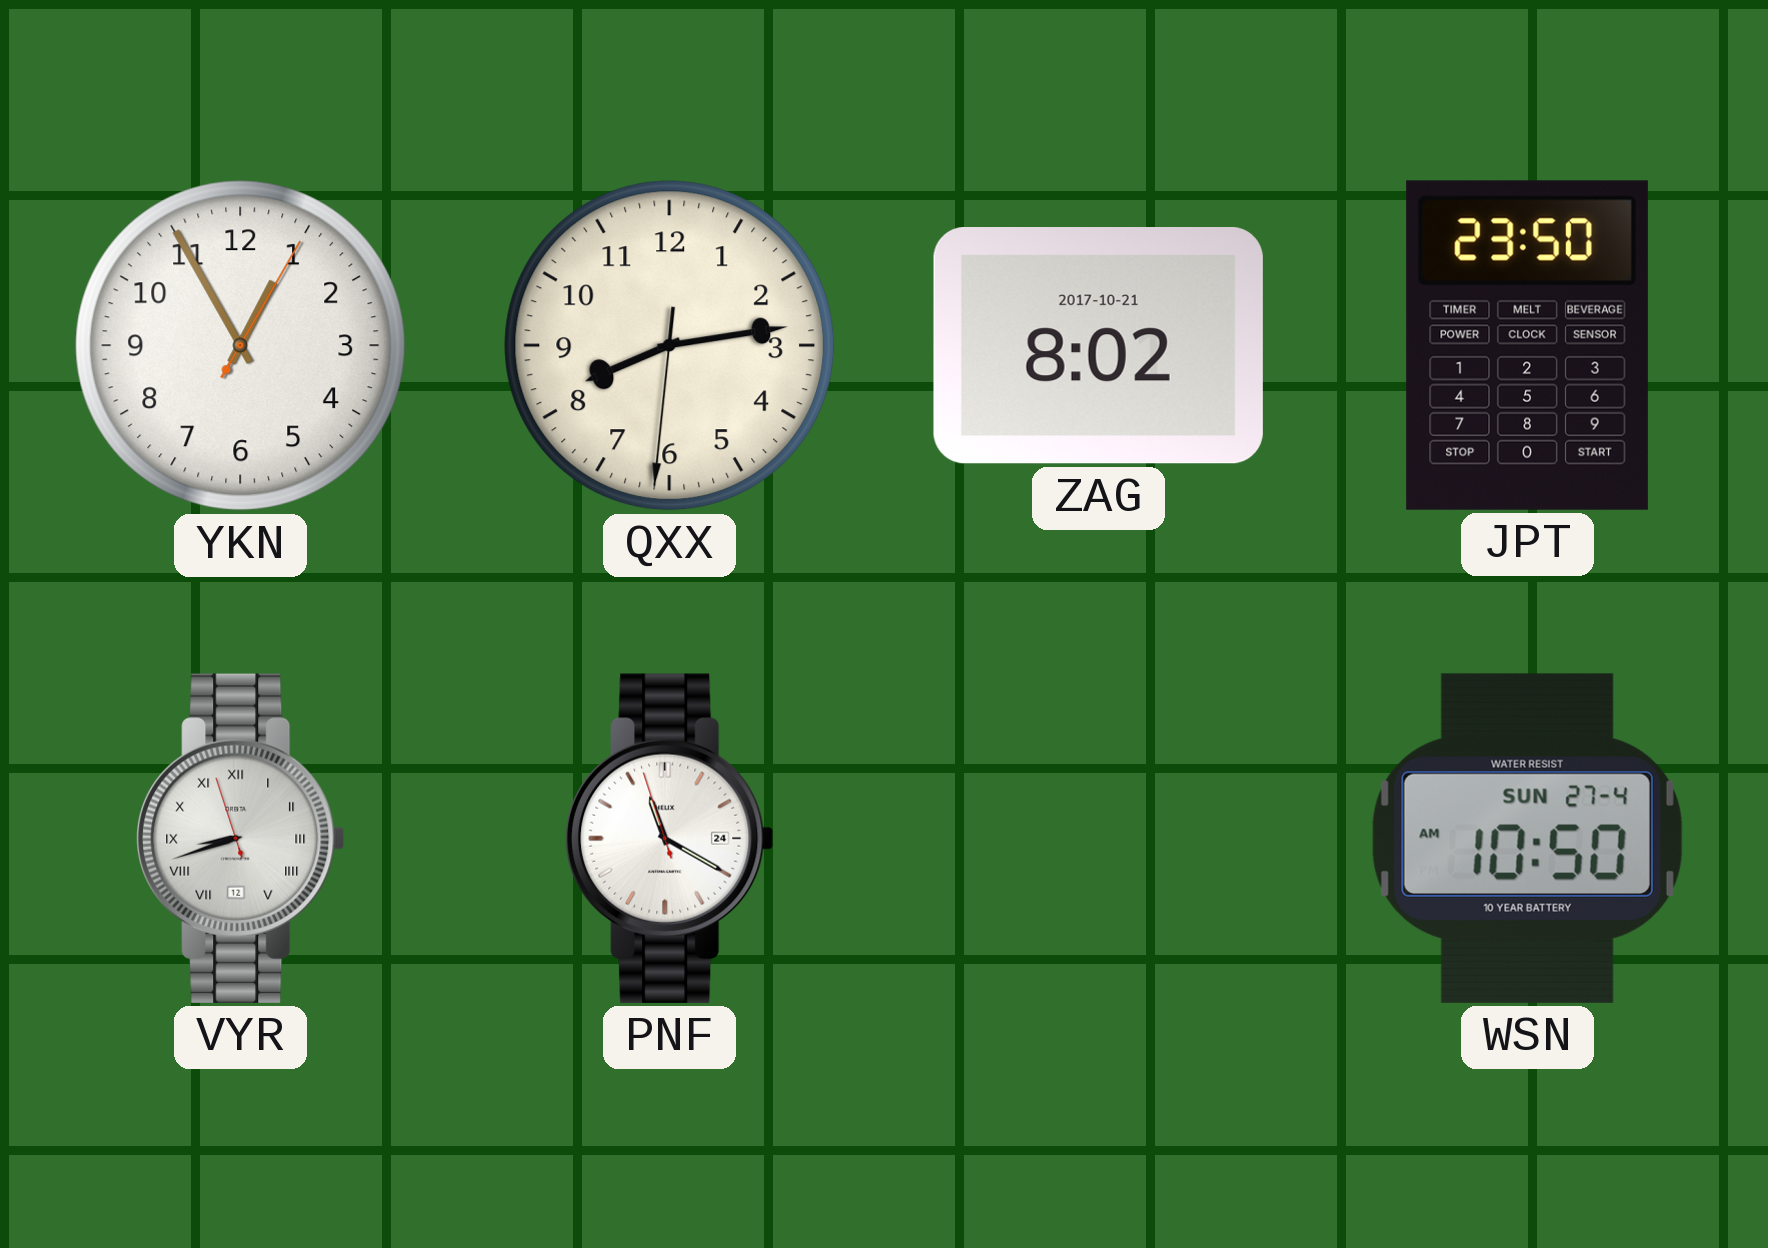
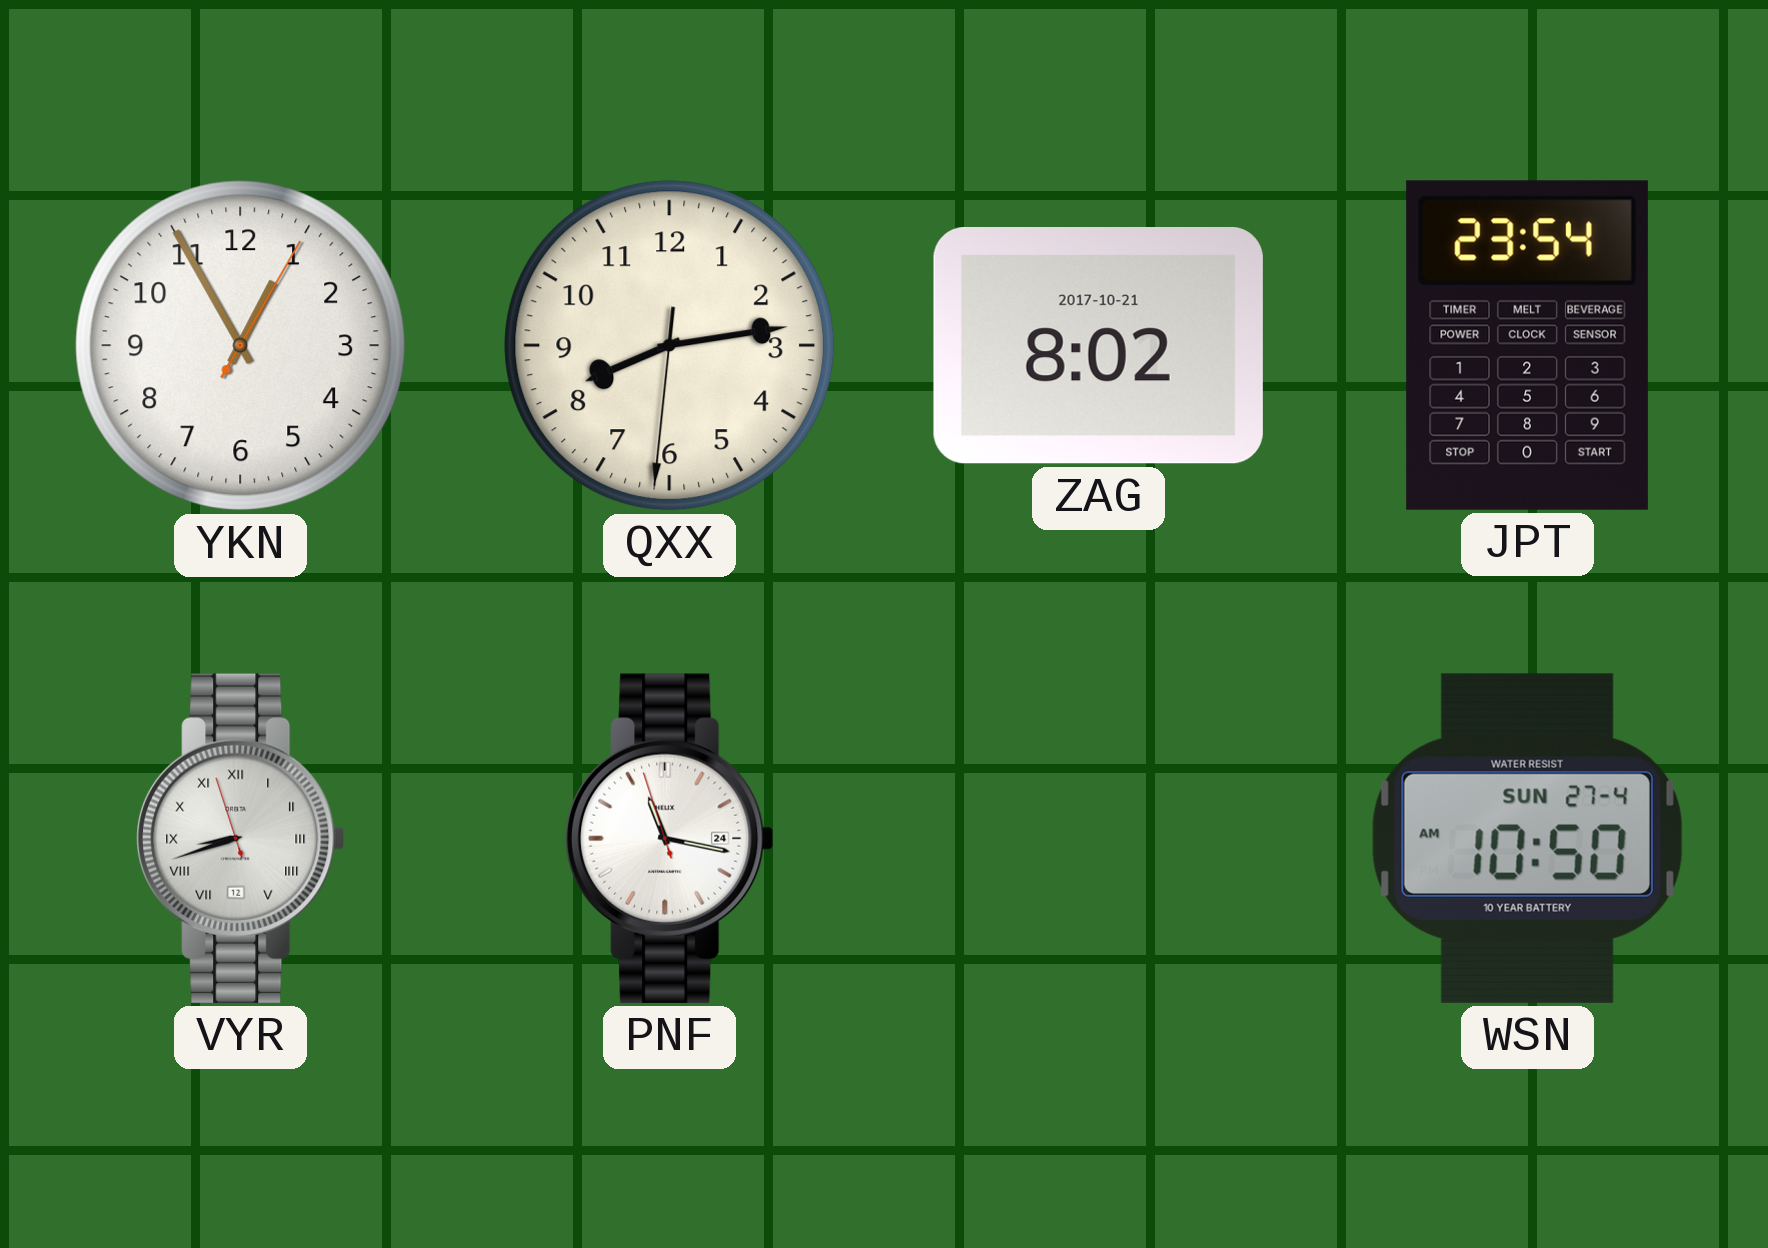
JPT: 23:50 -> 23:54
PNF: 11:19 -> 11:16
